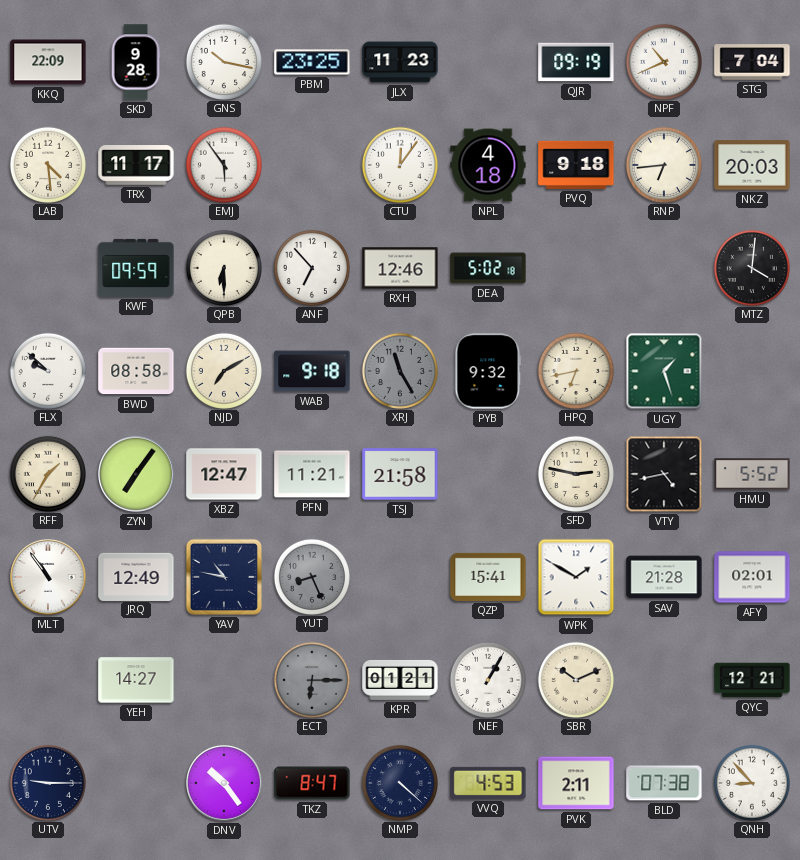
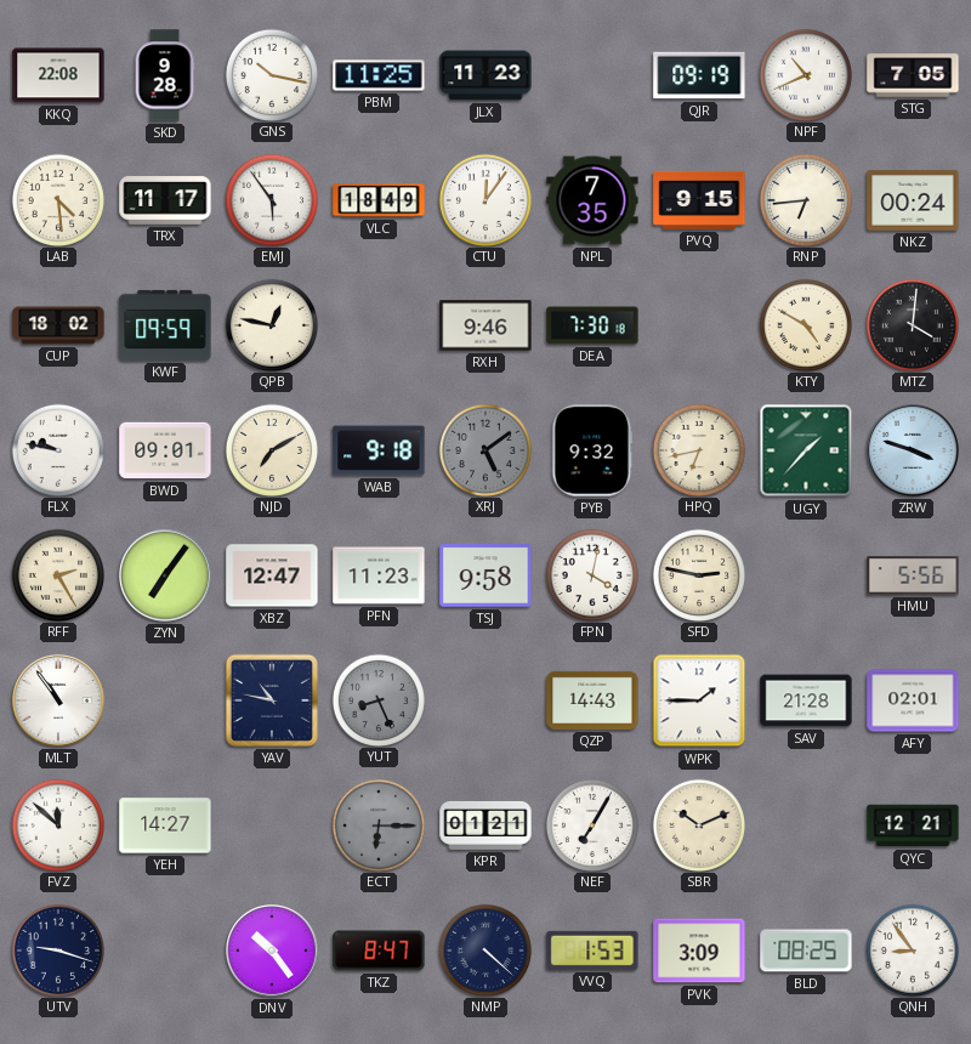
KKQ: 22:09 -> 22:08
PBM: 23:25 -> 11:25
STG: 7:04 -> 7:05
VLC: none -> 18:49
NPL: 4:18 -> 7:35
PVQ: 9:18 -> 9:15
NKZ: 20:03 -> 00:24
CUP: none -> 18:02
QPB: 6:30 -> 12:47
ANF: 6:53 -> none
RXH: 12:46 -> 9:46
DEA: 5:02 -> 7:30
KTY: none -> 4:50
FLX: 9:52 -> 9:47
BWD: 08:58 -> 09:01
XRJ: 11:25 -> 5:09
UGY: 1:27 -> 1:37
ZRW: none -> 3:48
RFF: 1:35 -> 2:25
PFN: 11:21 -> 11:23
TSJ: 21:58 -> 9:58
FPN: none -> 4:02
VTY: 4:43 -> none
HMU: 5:52 -> 5:56
JRQ: 12:49 -> none
QZP: 15:41 -> 14:43
WPK: 1:50 -> 1:45
FVZ: none -> 11:52
NEF: 1:05 -> 7:05
UTV: 9:15 -> 9:18
VVQ: 4:53 -> 1:53
PVK: 2:11 -> 3:09
BLD: 07:38 -> 08:25
QNH: 8:53 -> 8:54
